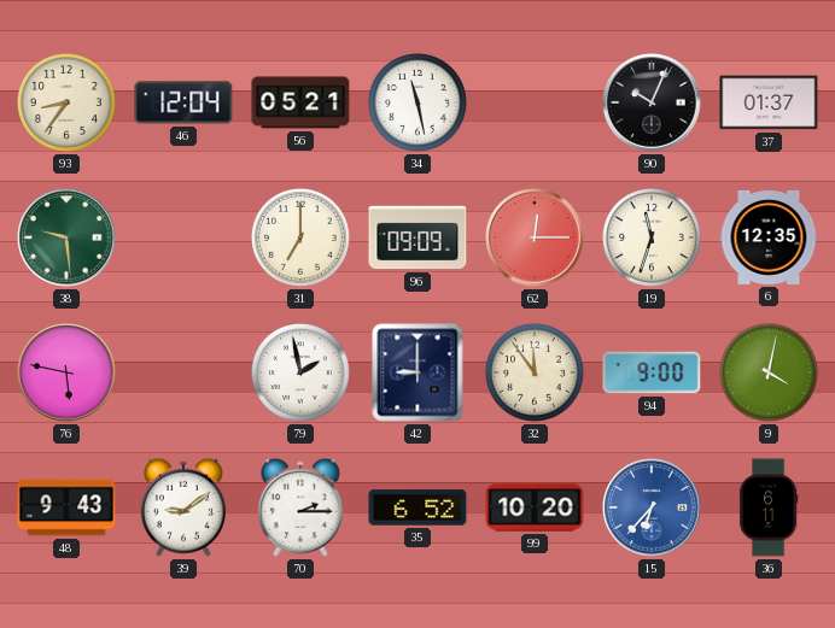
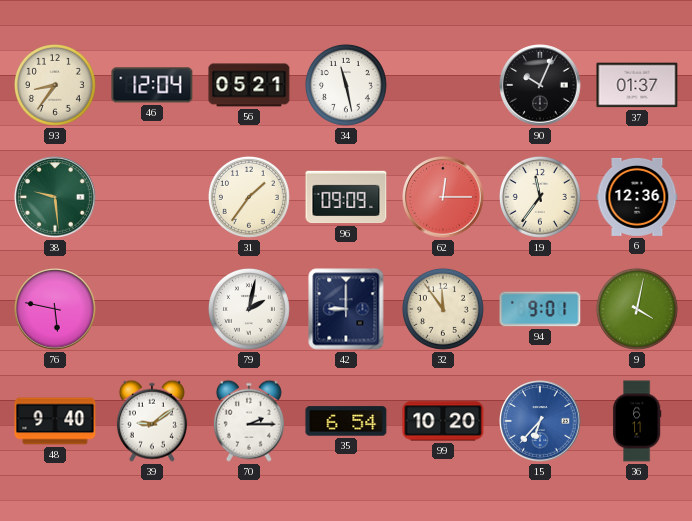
31: 7:00 -> 1:36
19: 11:33 -> 11:36
6: 12:35 -> 12:36
79: 1:58 -> 2:02
94: 9:00 -> 9:01
48: 9:43 -> 9:40
35: 6:52 -> 6:54
